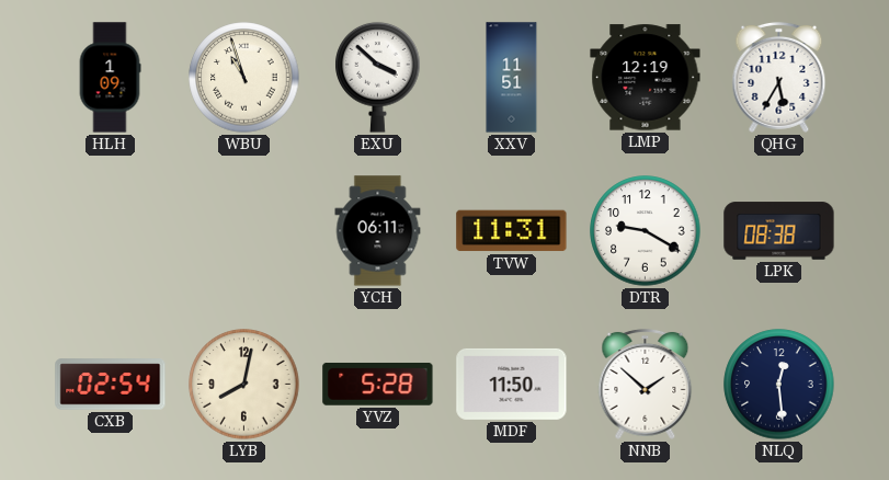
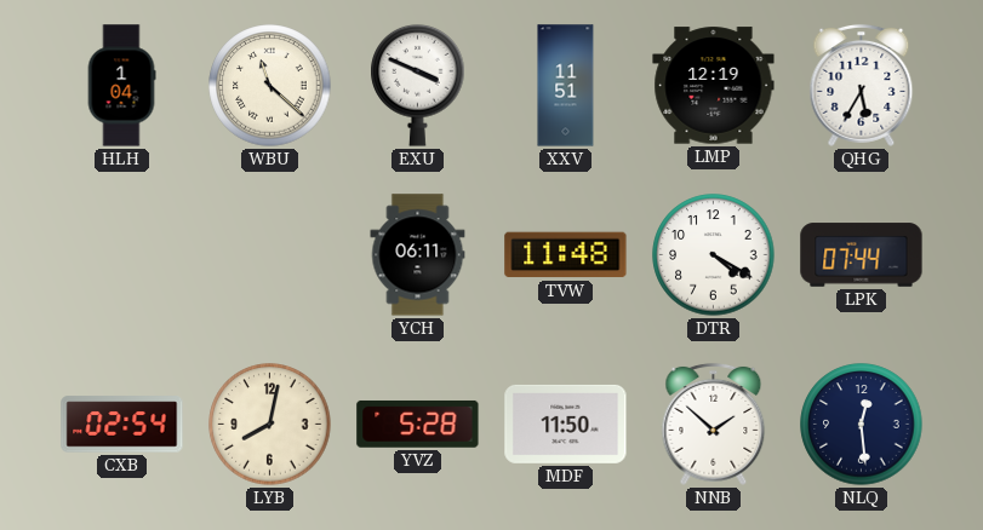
HLH: 1:09 -> 1:04
WBU: 10:57 -> 11:22
EXU: 3:52 -> 3:49
TVW: 11:31 -> 11:48
DTR: 9:20 -> 4:20
LPK: 08:38 -> 07:44
